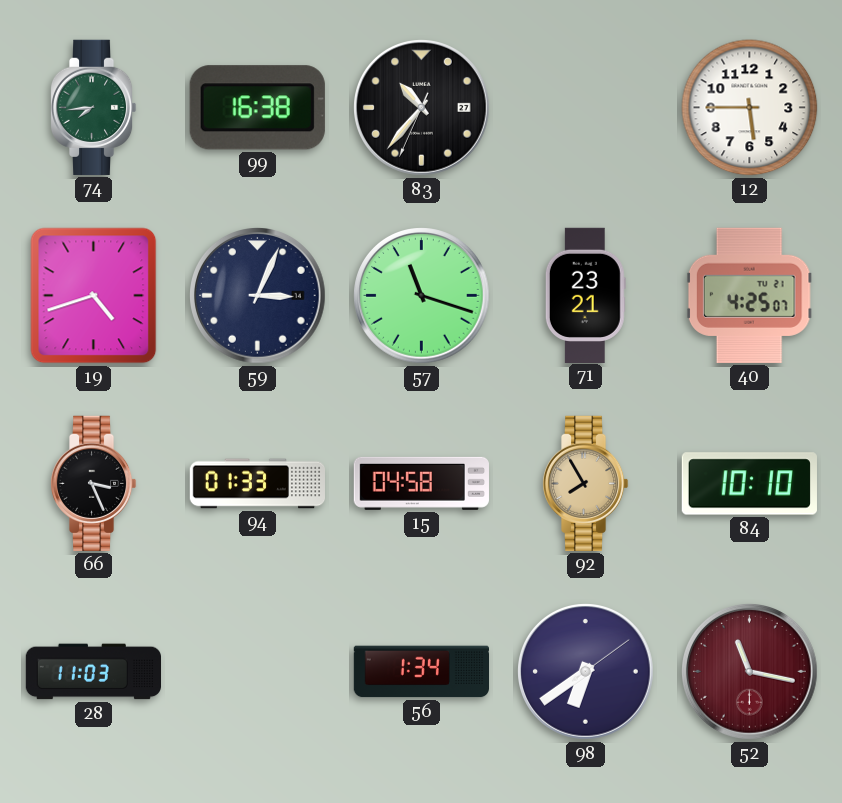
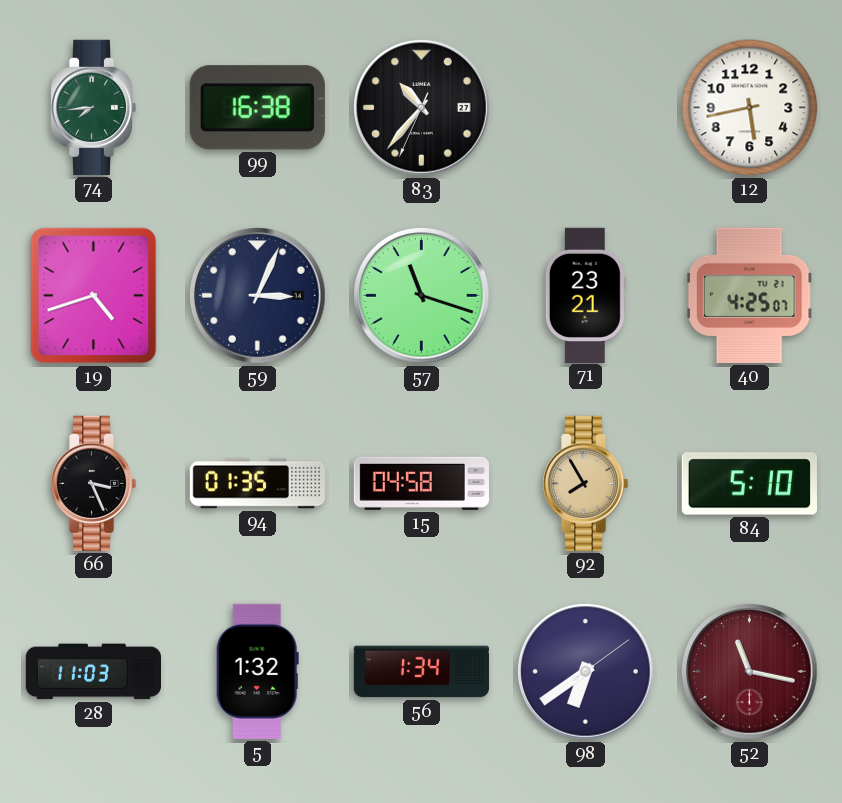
12: 5:45 -> 5:43
94: 01:33 -> 01:35
84: 10:10 -> 5:10
5: none -> 1:32
